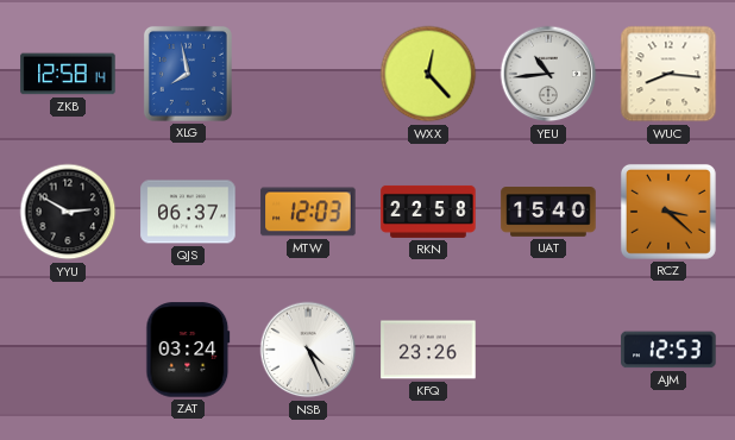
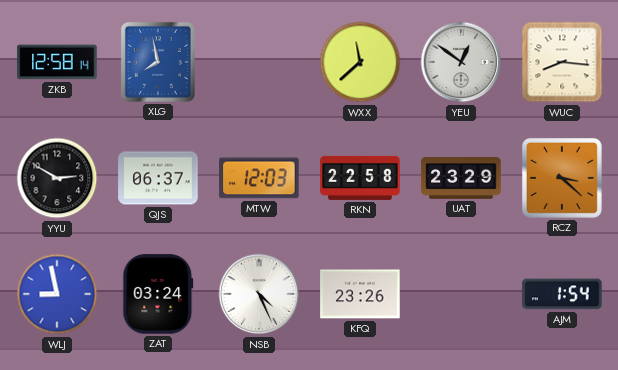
WXX: 12:23 -> 11:38
YEU: 10:44 -> 12:51
UAT: 15:40 -> 23:29
WLJ: none -> 8:58
AJM: 12:53 -> 1:54
